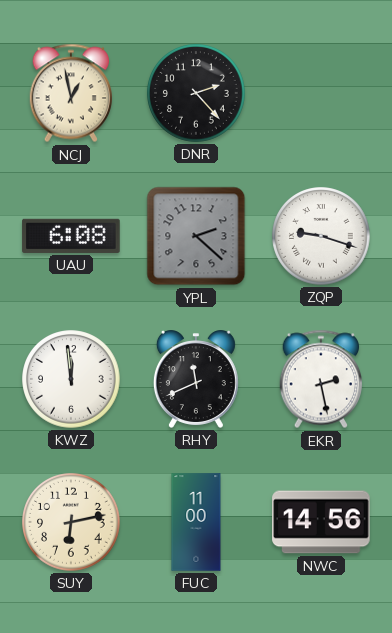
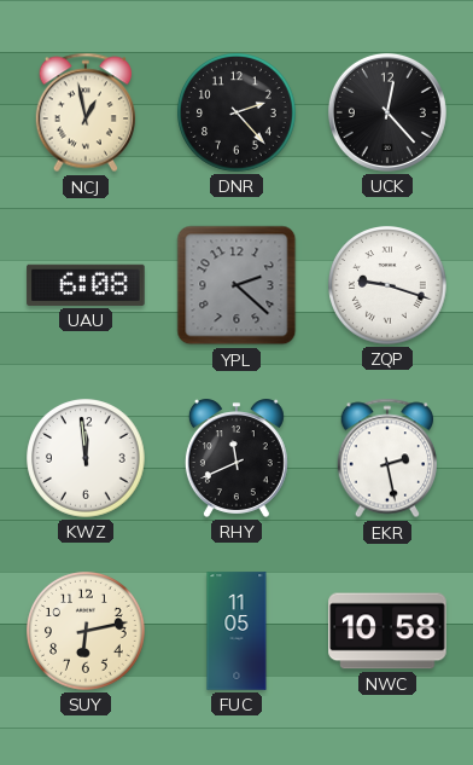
UCK: none -> 12:23
FUC: 11:00 -> 11:05
NWC: 14:56 -> 10:58
